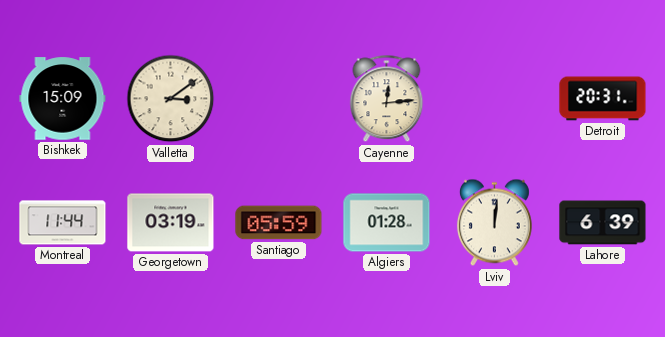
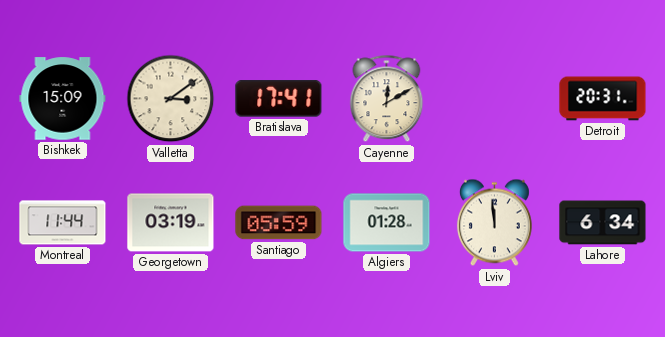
Bratislava: none -> 17:41
Cayenne: 12:14 -> 12:10
Lviv: 12:01 -> 11:59
Lahore: 6:39 -> 6:34
